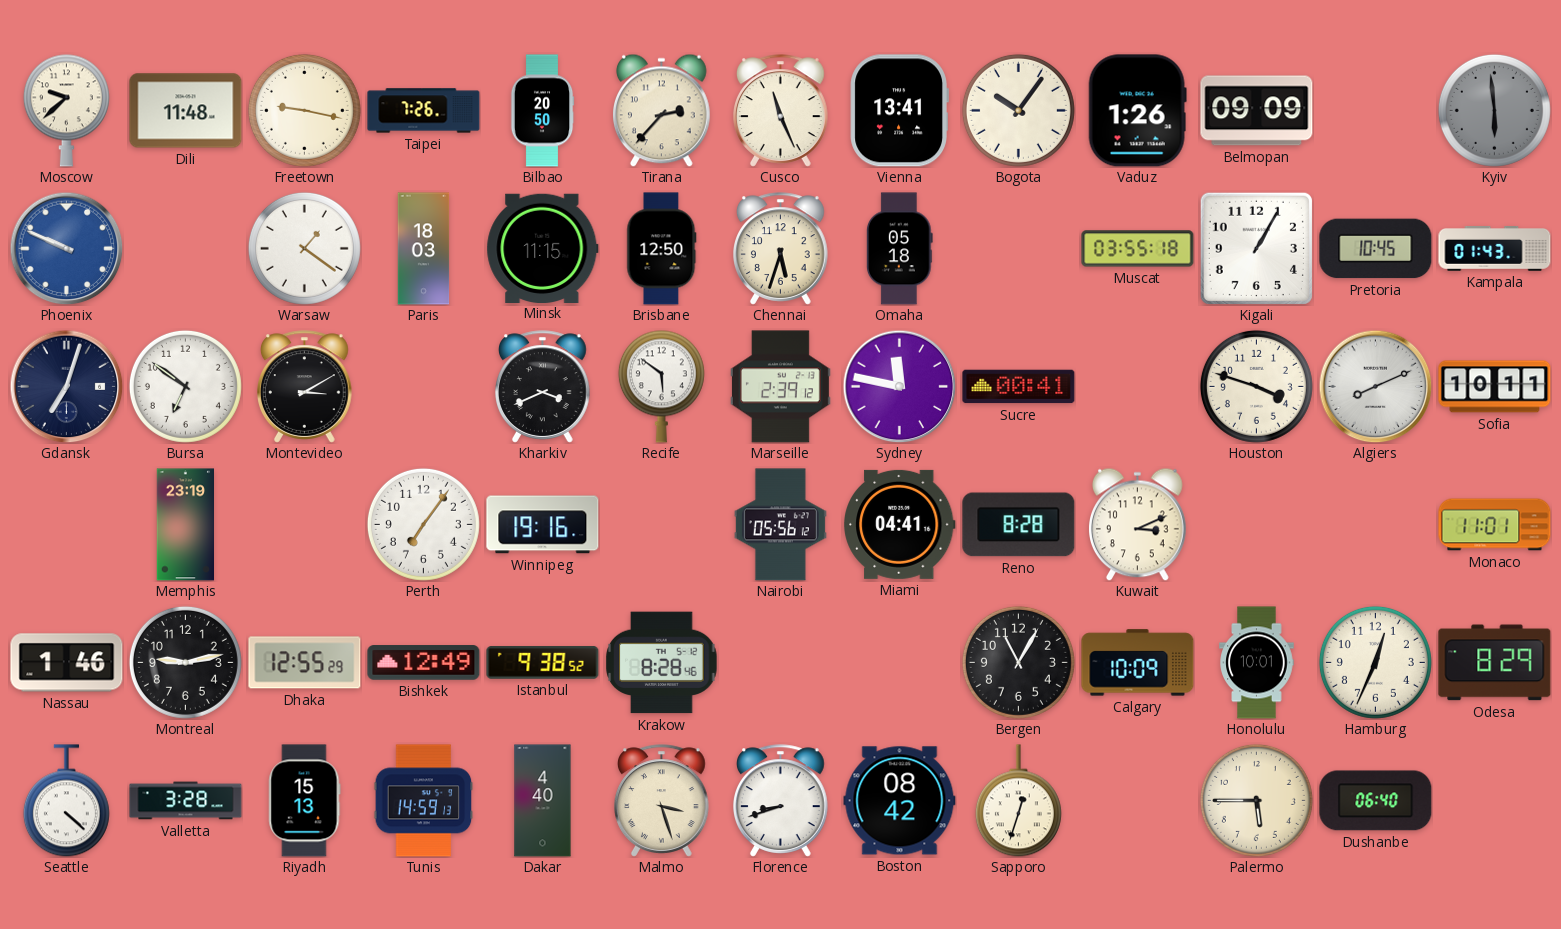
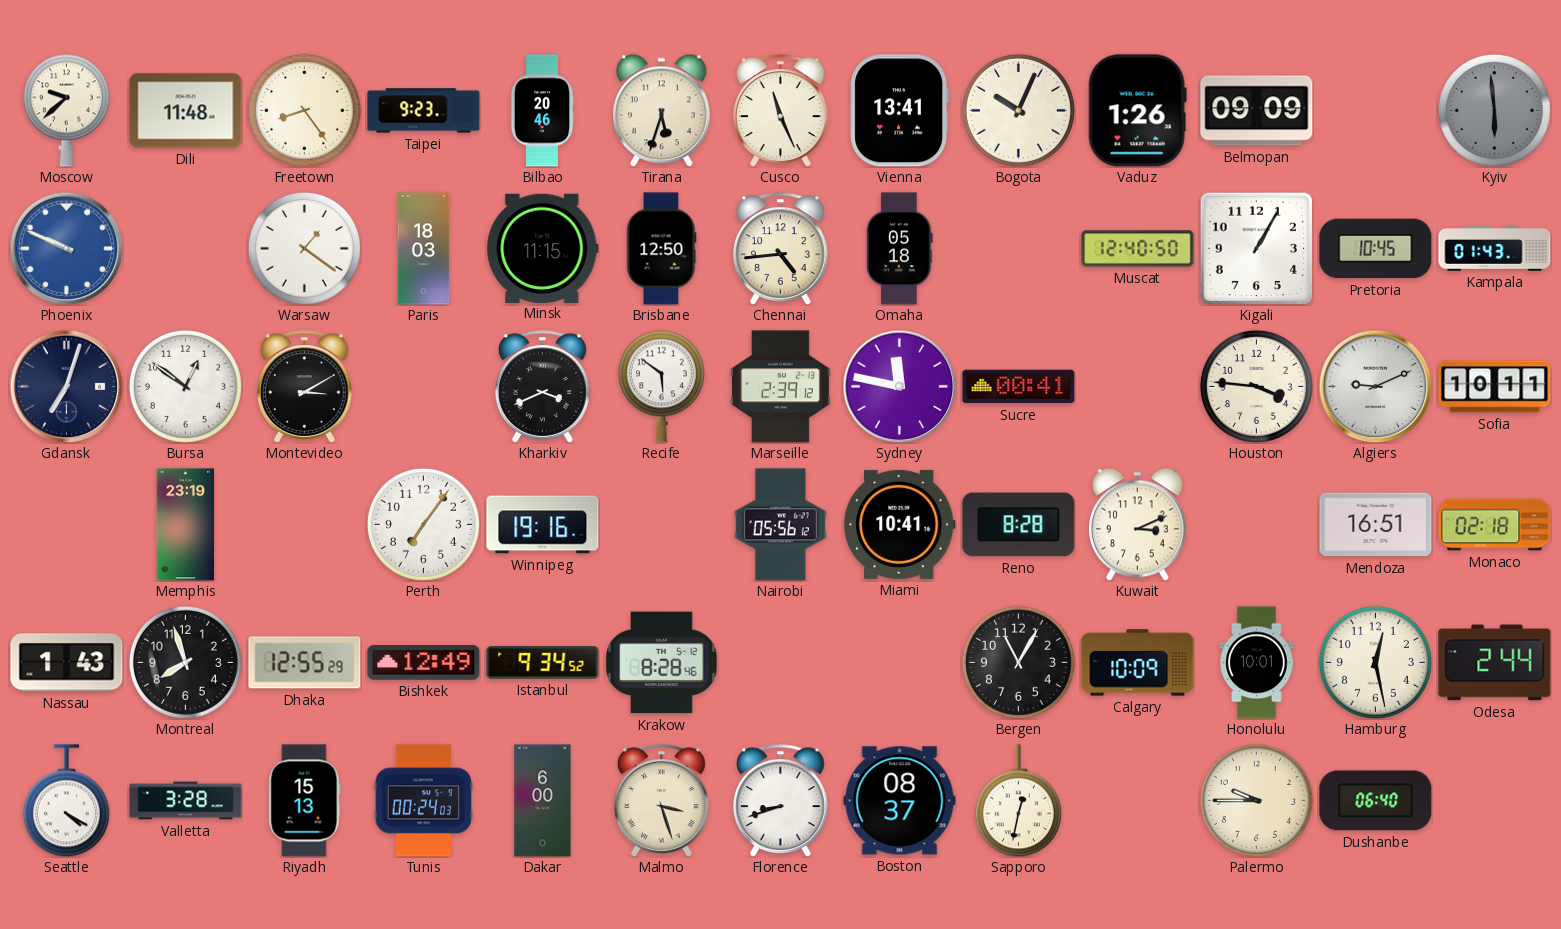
Freetown: 9:17 -> 8:24
Taipei: 7:26 -> 9:23
Bilbao: 20:50 -> 20:46
Tirana: 2:37 -> 5:33
Bogota: 10:06 -> 10:04
Chennai: 5:33 -> 4:44
Muscat: 03:55 -> 12:40
Bursa: 6:51 -> 12:51
Houston: 3:48 -> 3:46
Algiers: 8:11 -> 9:11
Miami: 04:41 -> 10:41
Mendoza: none -> 16:51
Monaco: 11:01 -> 02:18
Nassau: 1:46 -> 1:43
Montreal: 9:13 -> 7:57
Istanbul: 9:38 -> 9:34
Hamburg: 12:34 -> 12:28
Odesa: 8:29 -> 2:44
Seattle: 4:22 -> 4:20
Tunis: 14:59 -> 00:24
Dakar: 4:40 -> 6:00
Boston: 08:42 -> 08:37
Sapporo: 12:33 -> 12:32
Palermo: 5:45 -> 9:45
